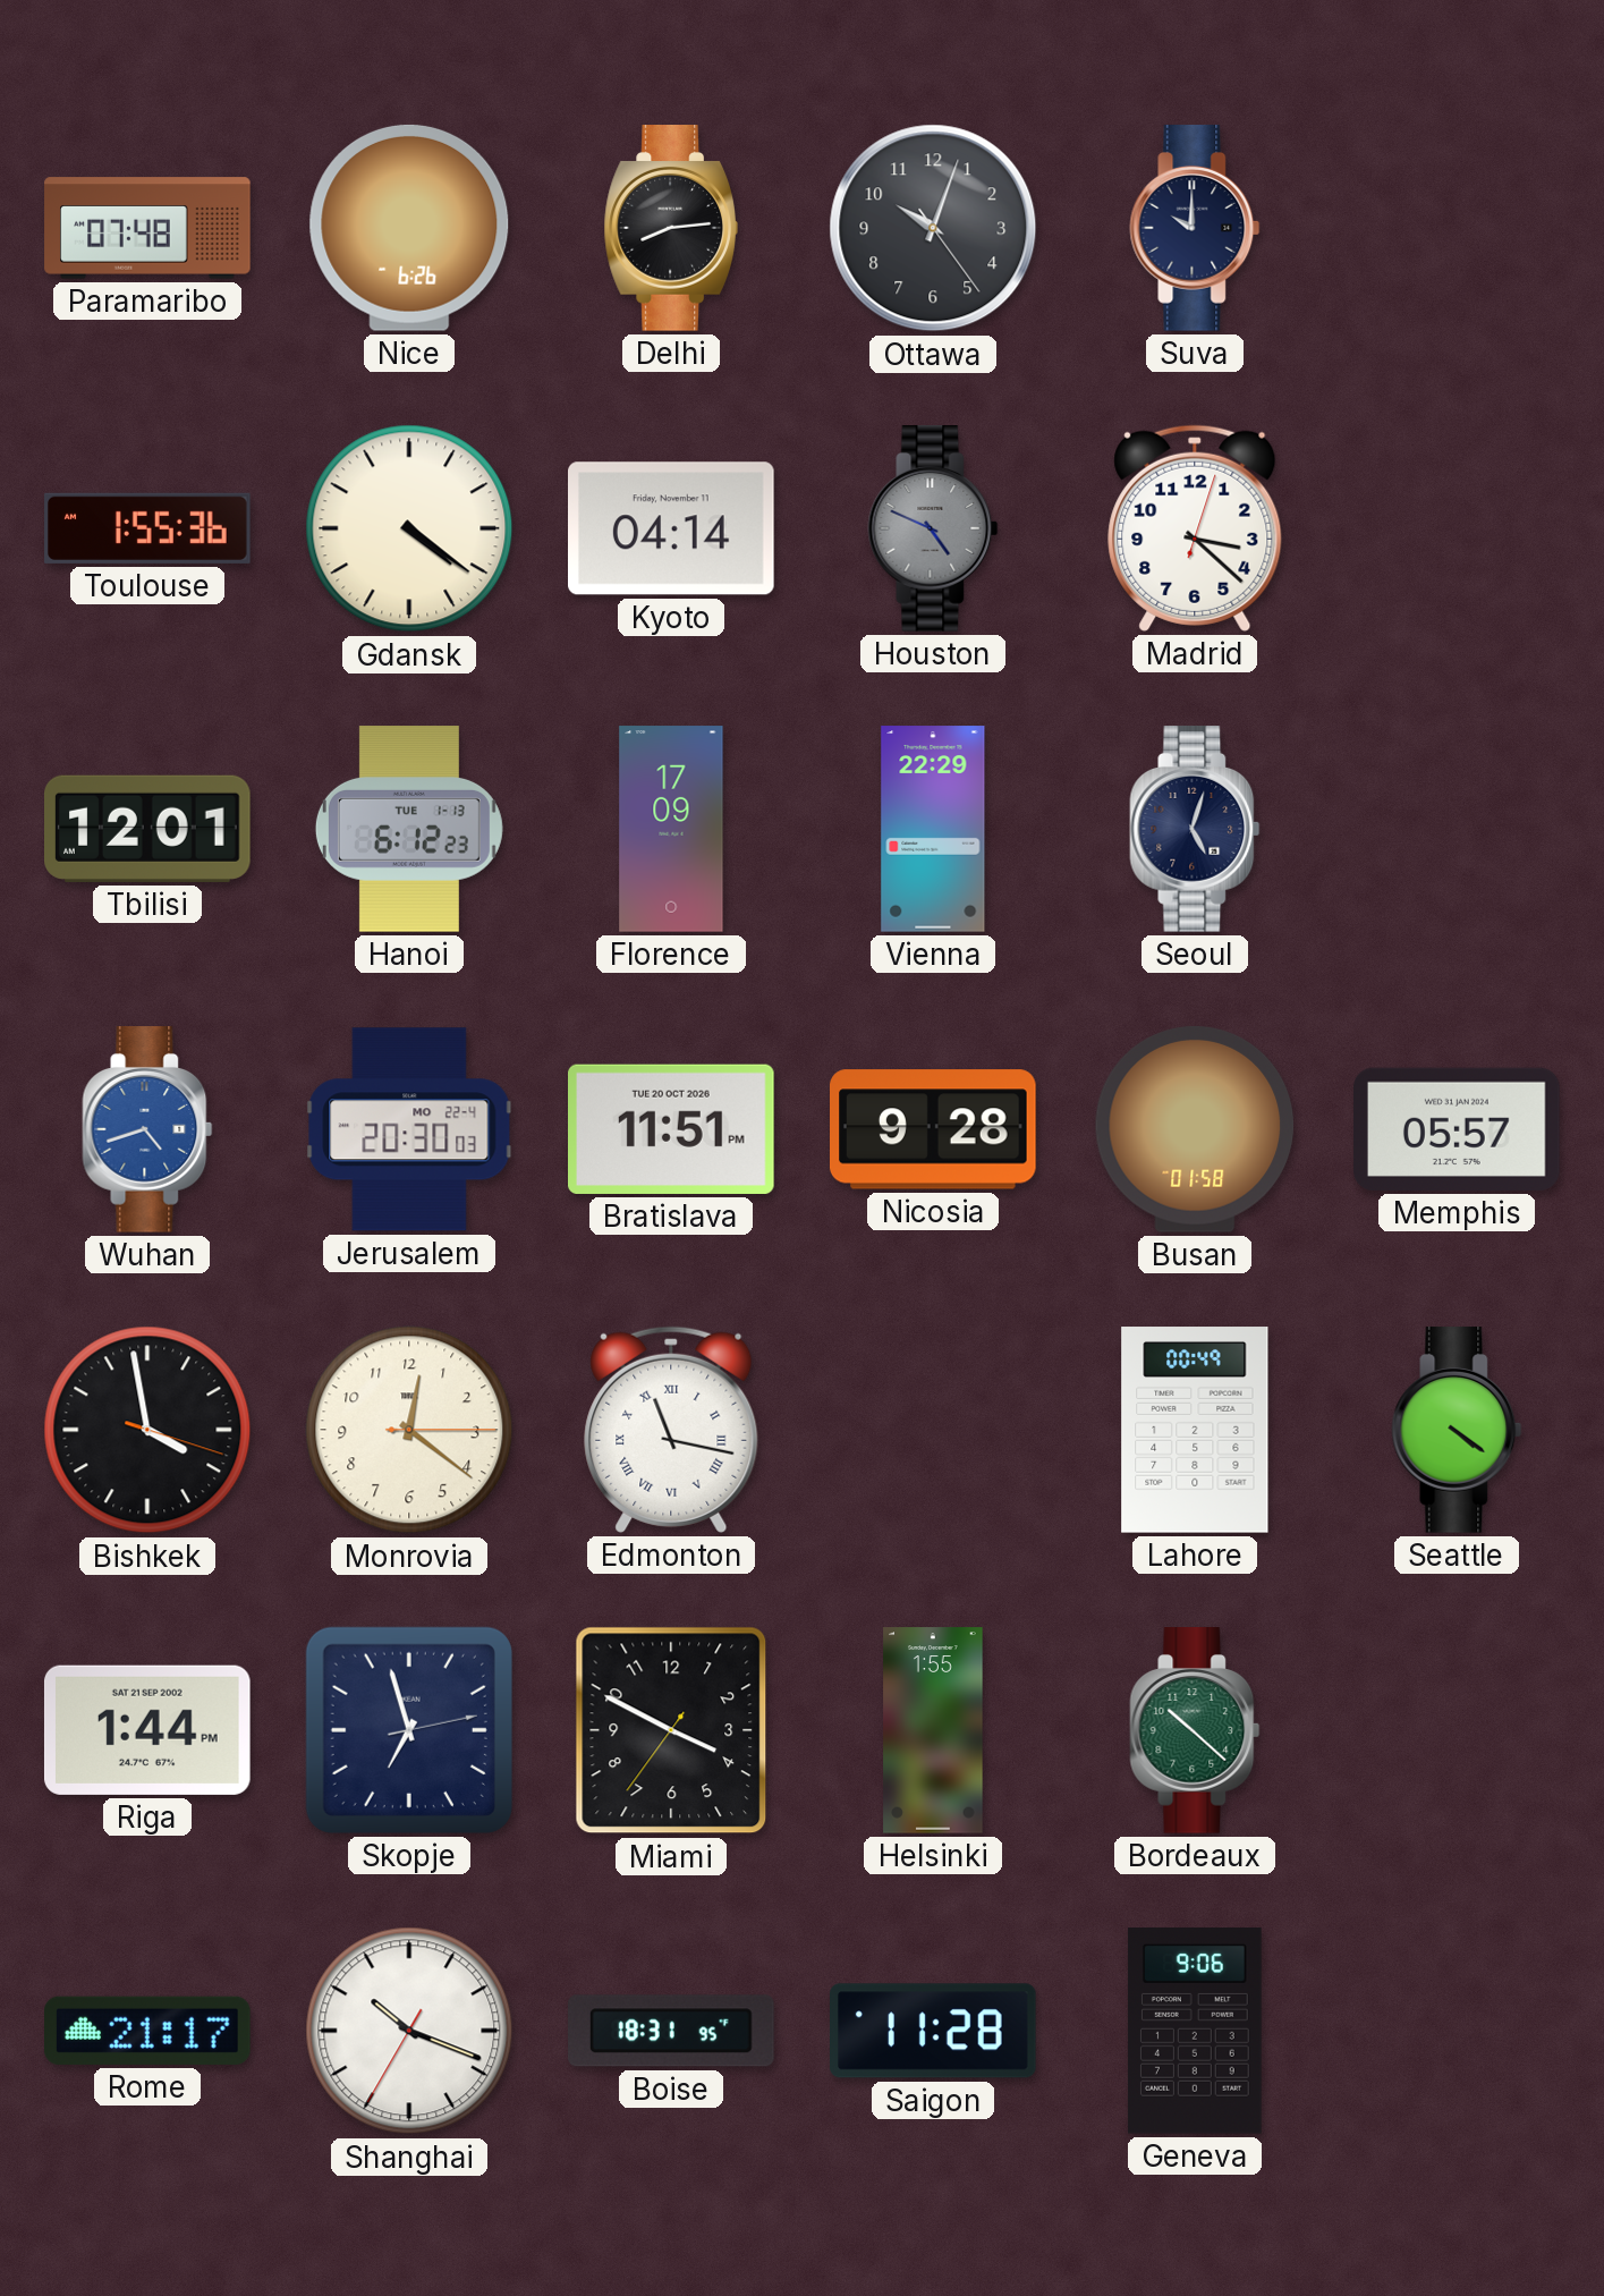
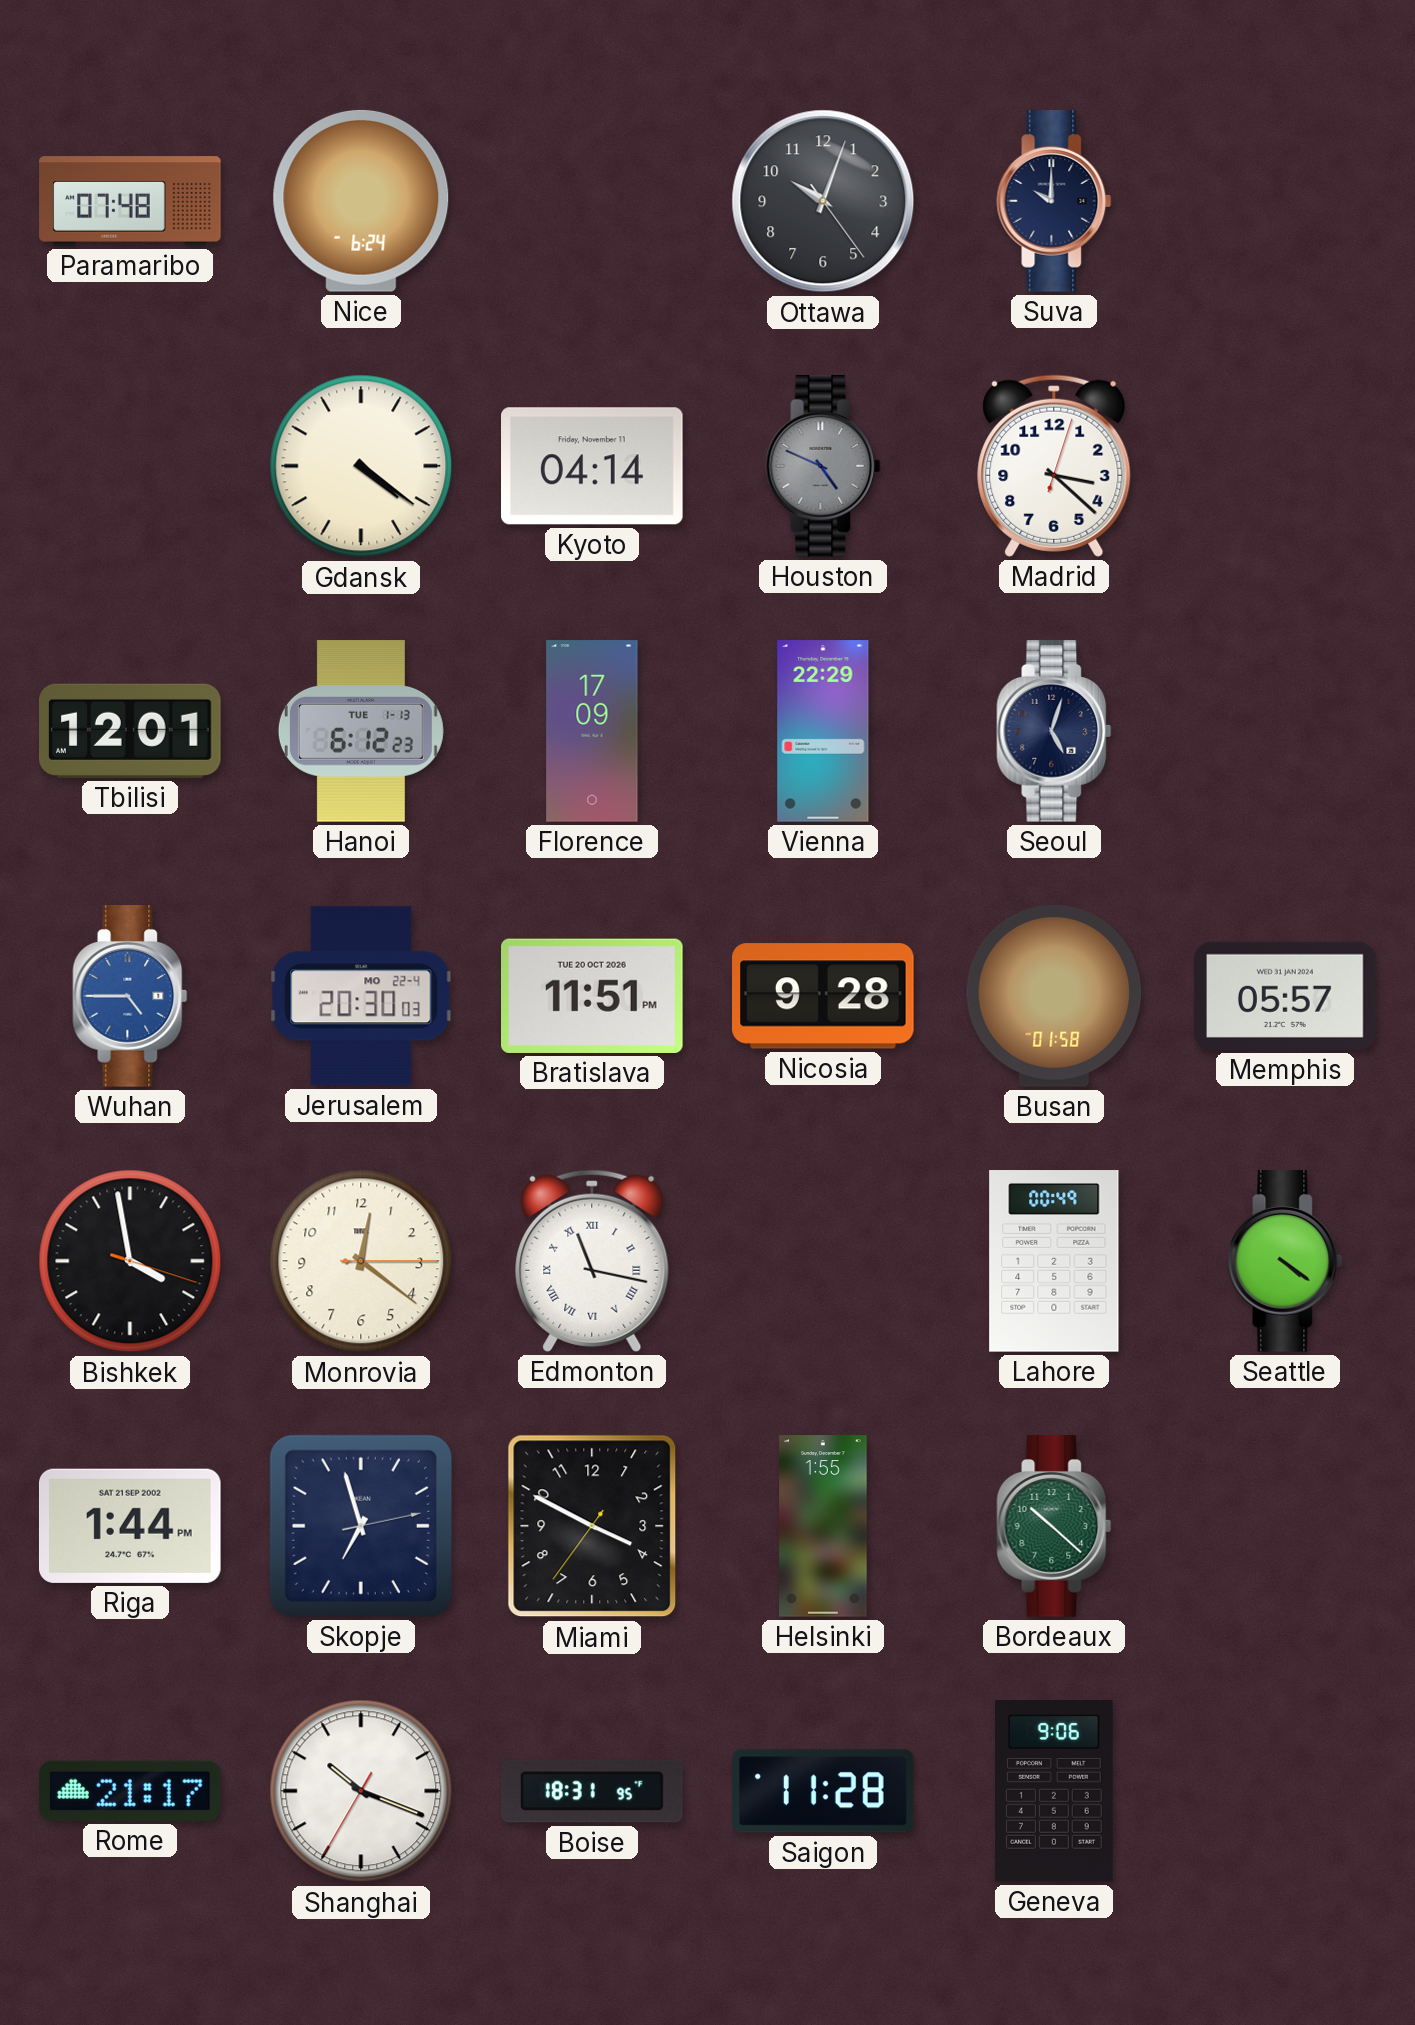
Nice: 6:26 -> 6:24
Delhi: 8:14 -> none
Toulouse: 1:55 -> none
Wuhan: 4:42 -> 4:45
